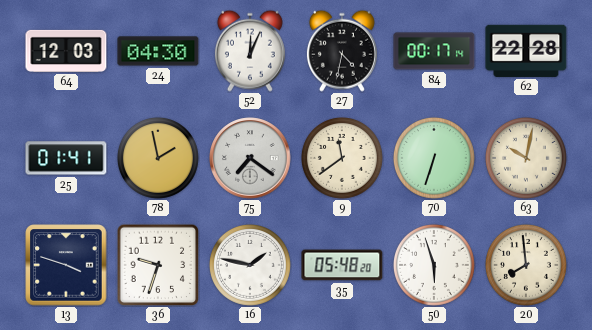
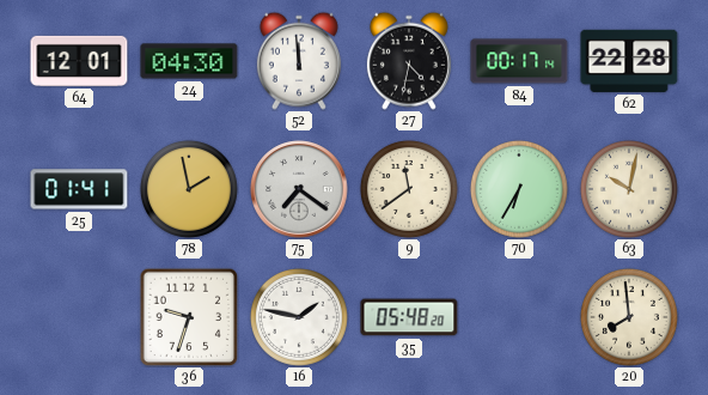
64: 12:03 -> 12:01
52: 12:04 -> 11:59
70: 6:33 -> 6:35
13: 3:48 -> none
50: 5:57 -> none
